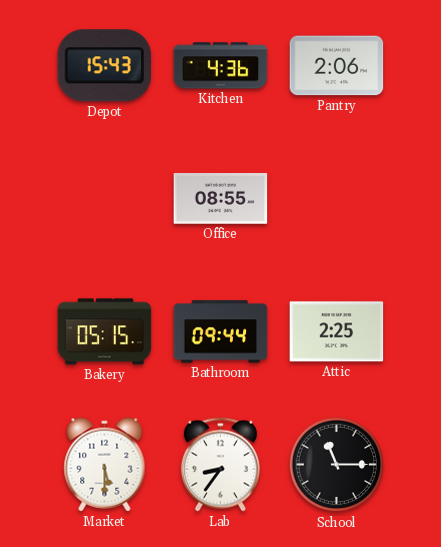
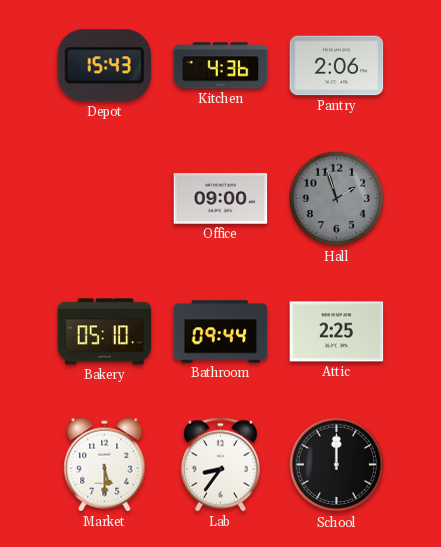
Office: 08:55 -> 09:00
Hall: none -> 1:57
Bakery: 05:15 -> 05:10
School: 11:15 -> 12:00
